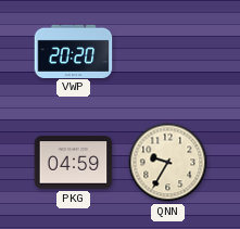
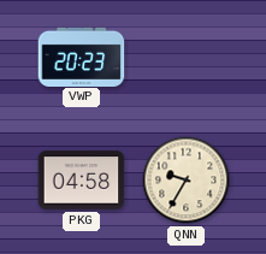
VWP: 20:20 -> 20:23
PKG: 04:59 -> 04:58
